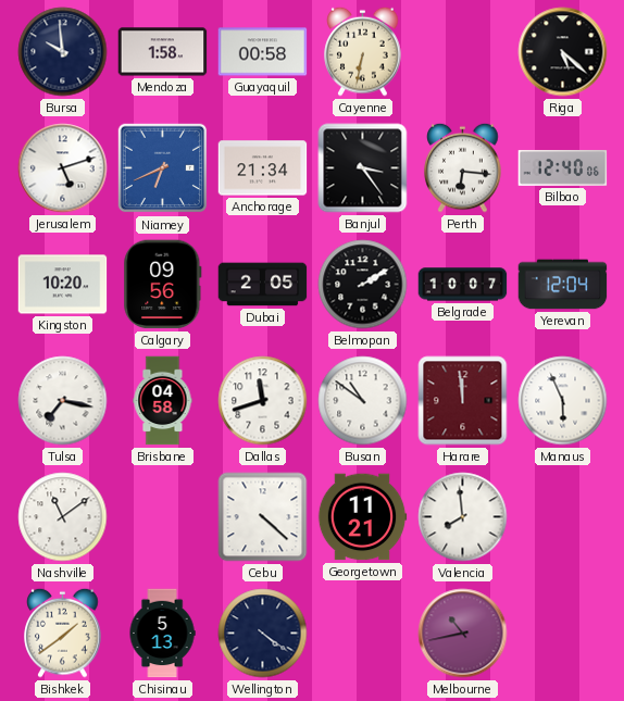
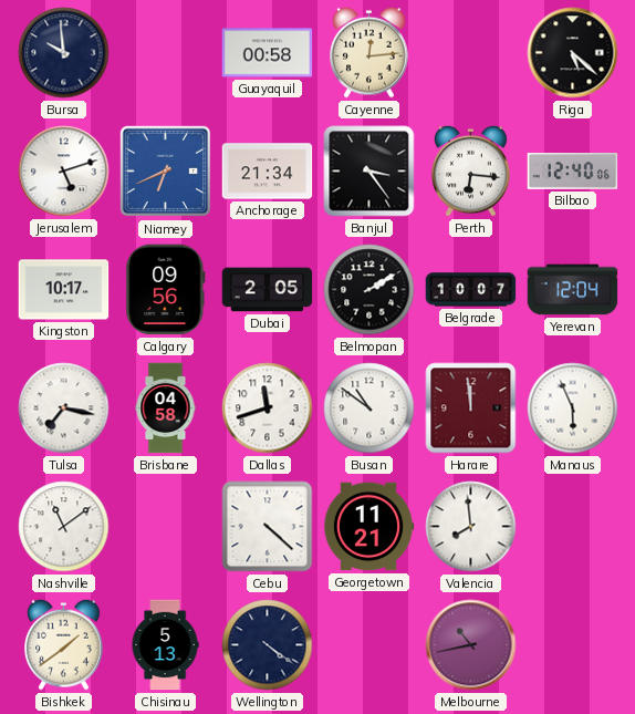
Mendoza: 1:58 -> none
Cayenne: 6:32 -> 12:14
Kingston: 10:20 -> 10:17
